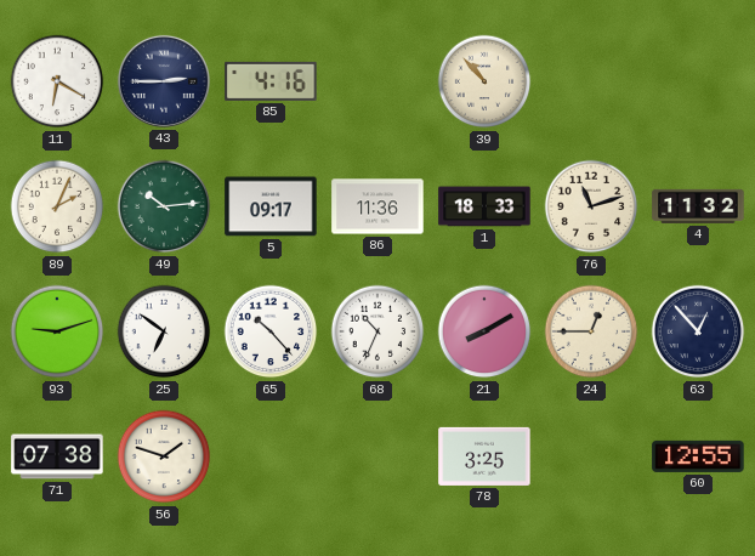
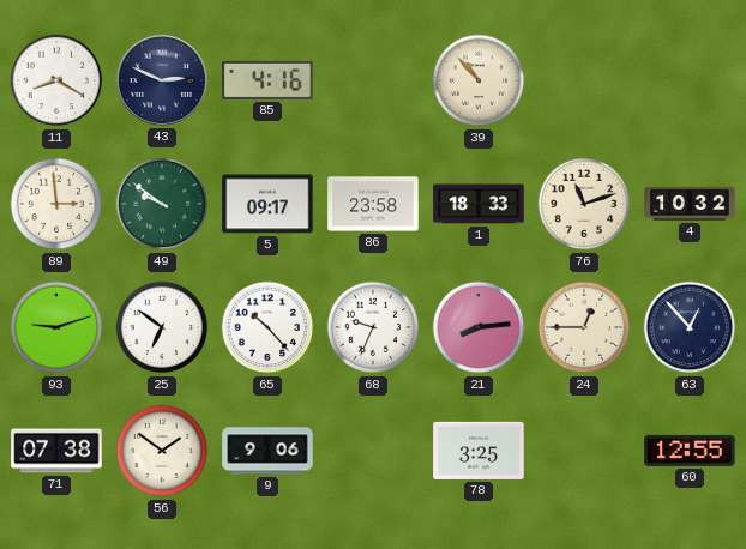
11: 6:20 -> 8:20
43: 2:45 -> 2:49
89: 2:04 -> 2:59
49: 10:14 -> 9:51
86: 11:36 -> 23:58
4: 11:32 -> 10:32
68: 10:34 -> 9:34
21: 8:10 -> 8:14
56: 1:48 -> 1:51
9: none -> 9:06
